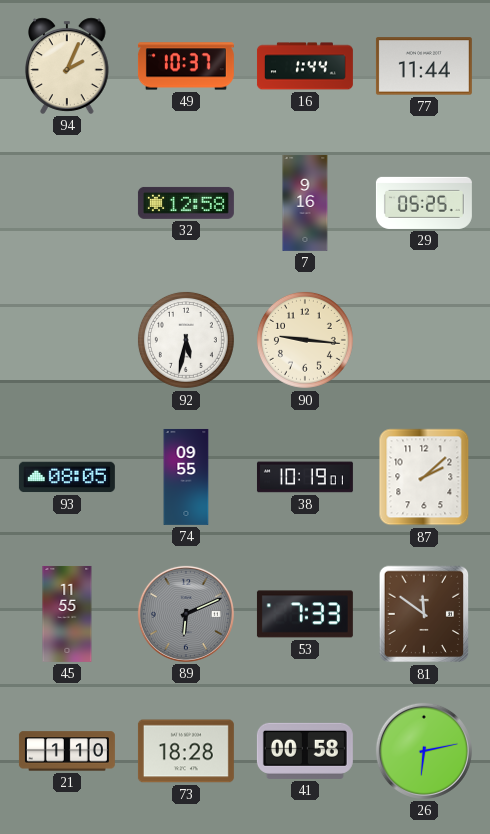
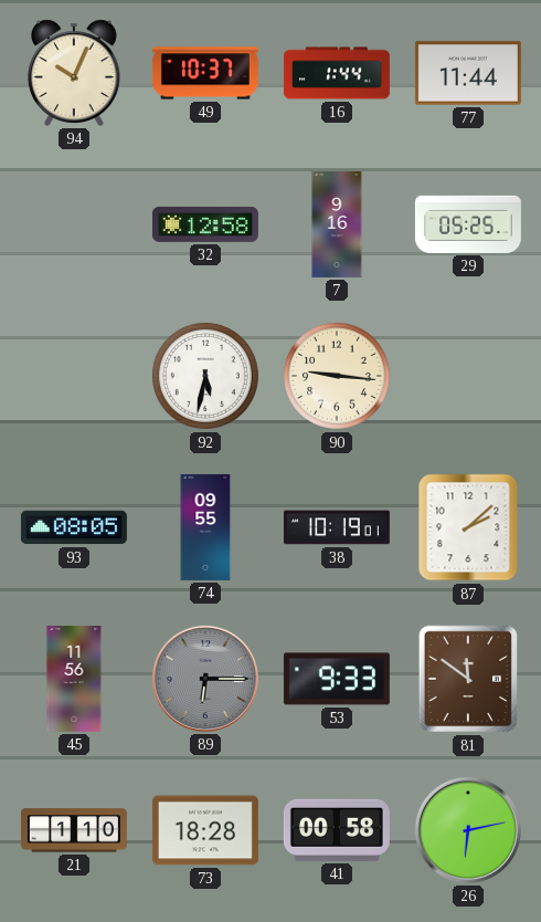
94: 2:04 -> 10:04
45: 11:55 -> 11:56
89: 6:11 -> 6:15
53: 7:33 -> 9:33
